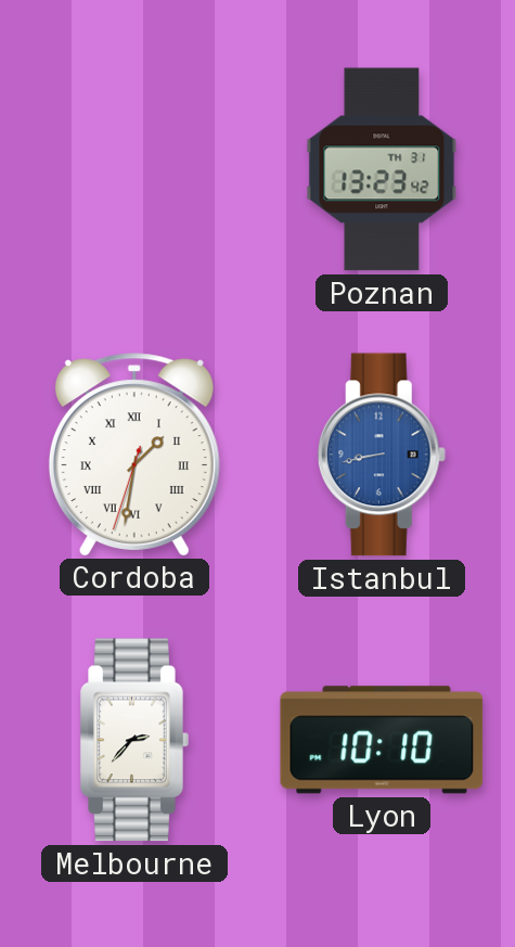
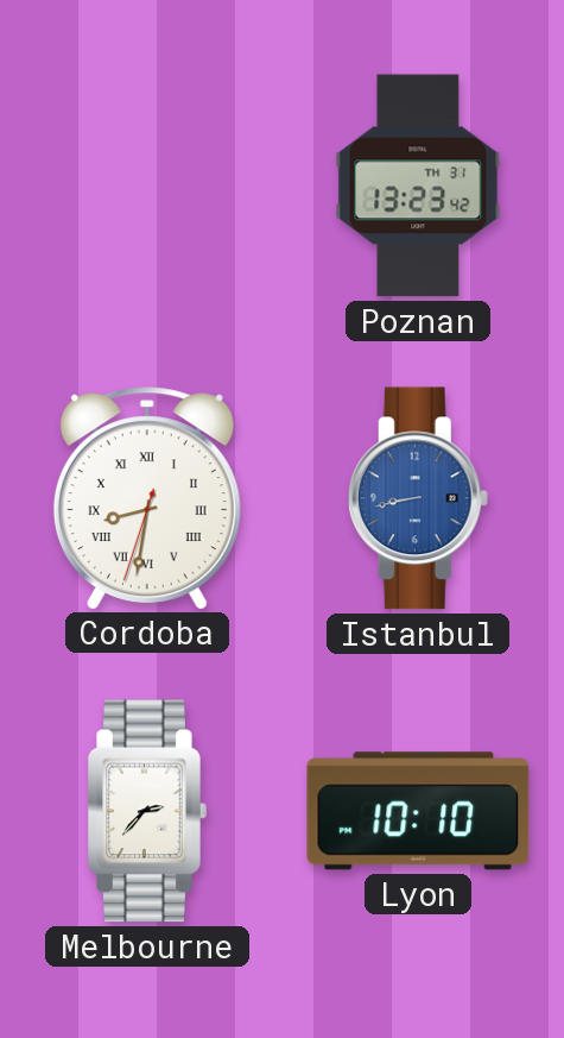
Cordoba: 1:31 -> 8:31
